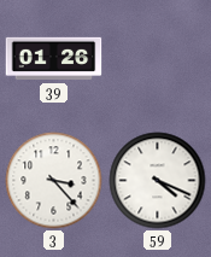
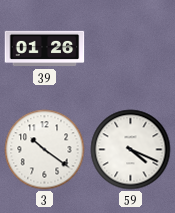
3: 3:23 -> 10:21
